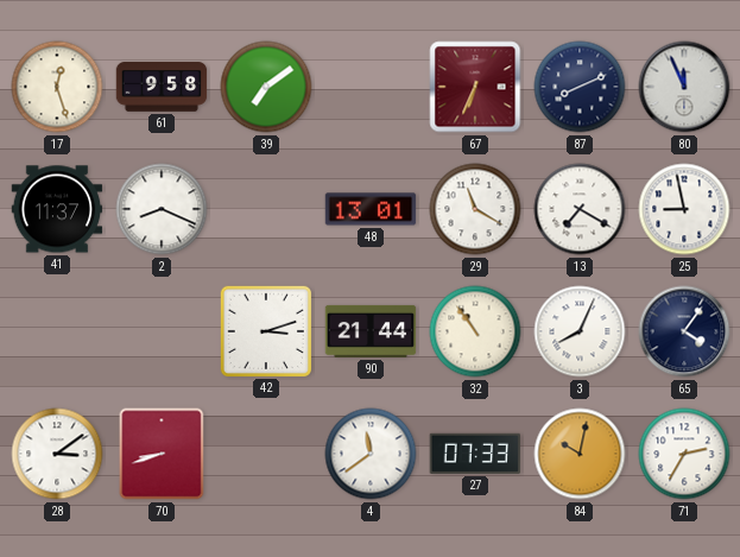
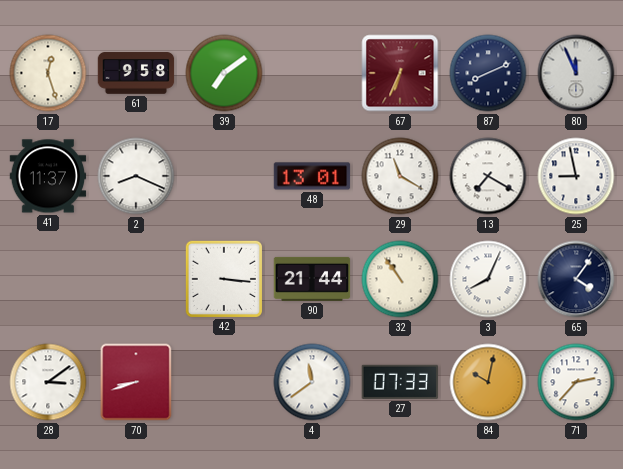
42: 3:12 -> 3:16
71: 2:35 -> 2:37
